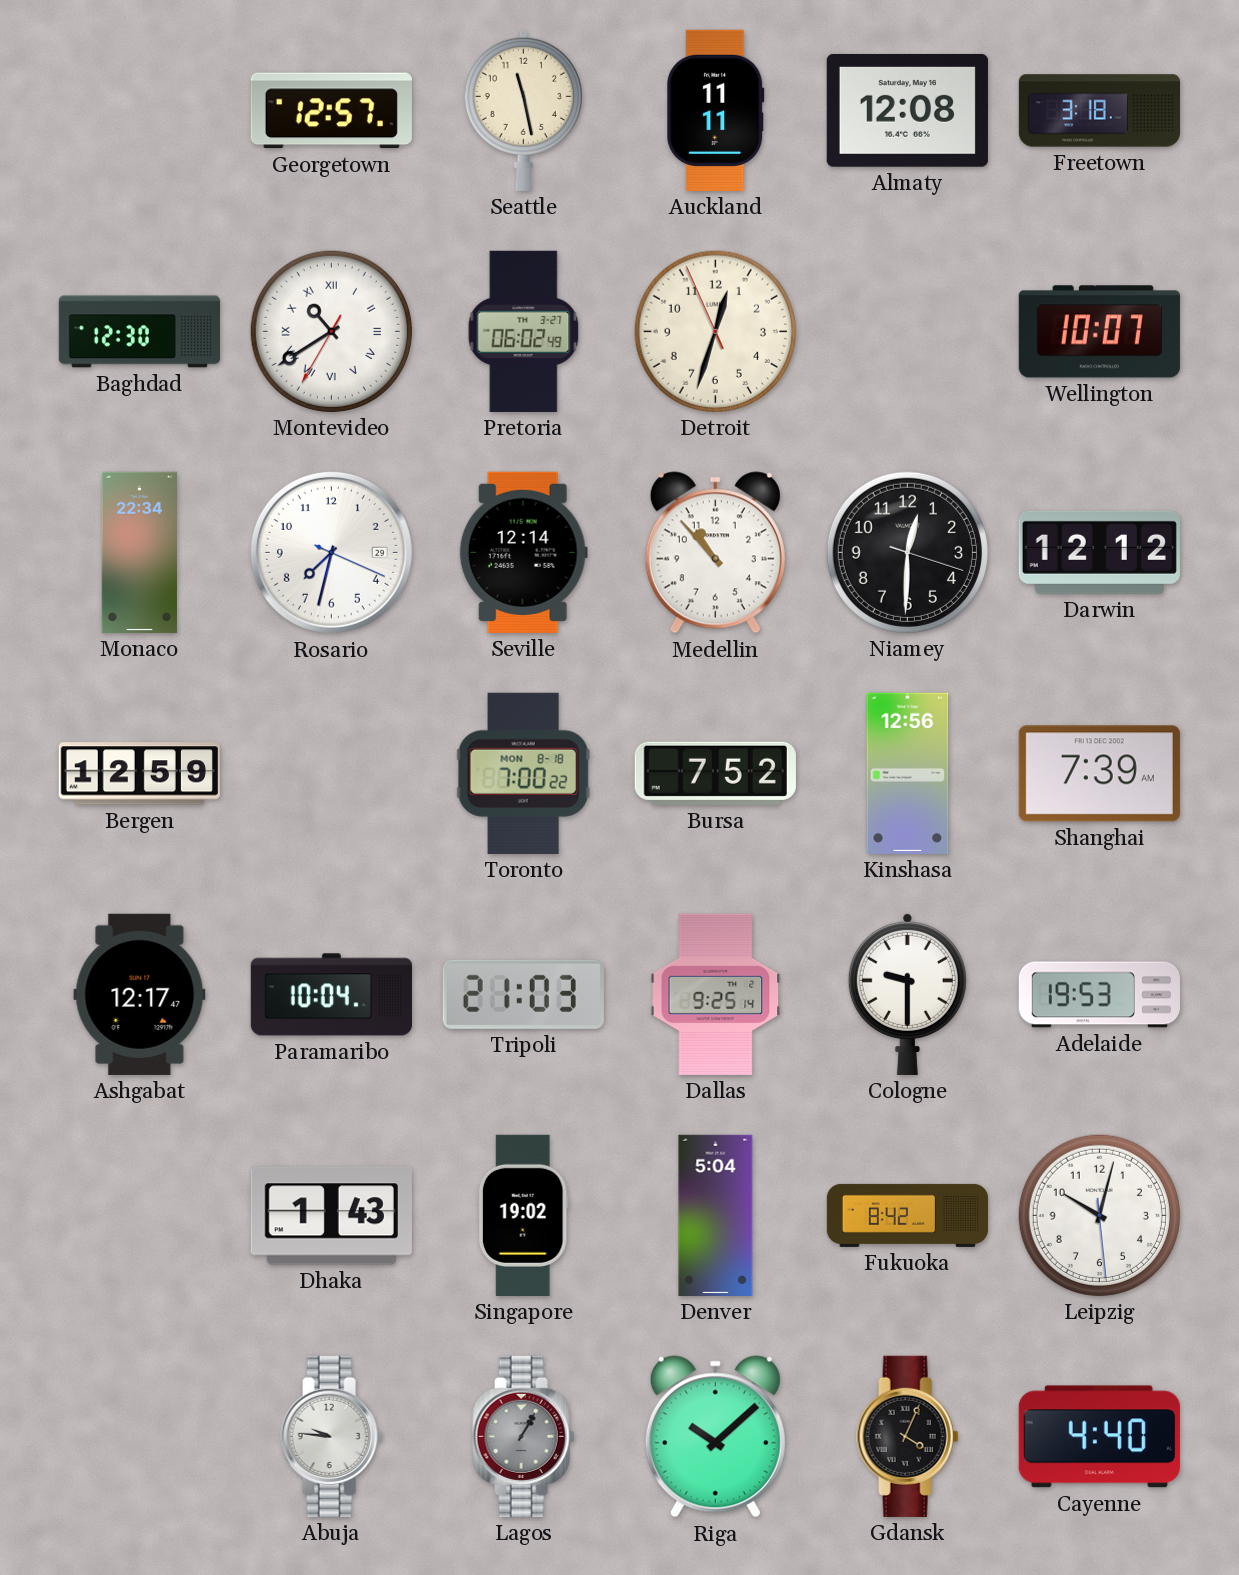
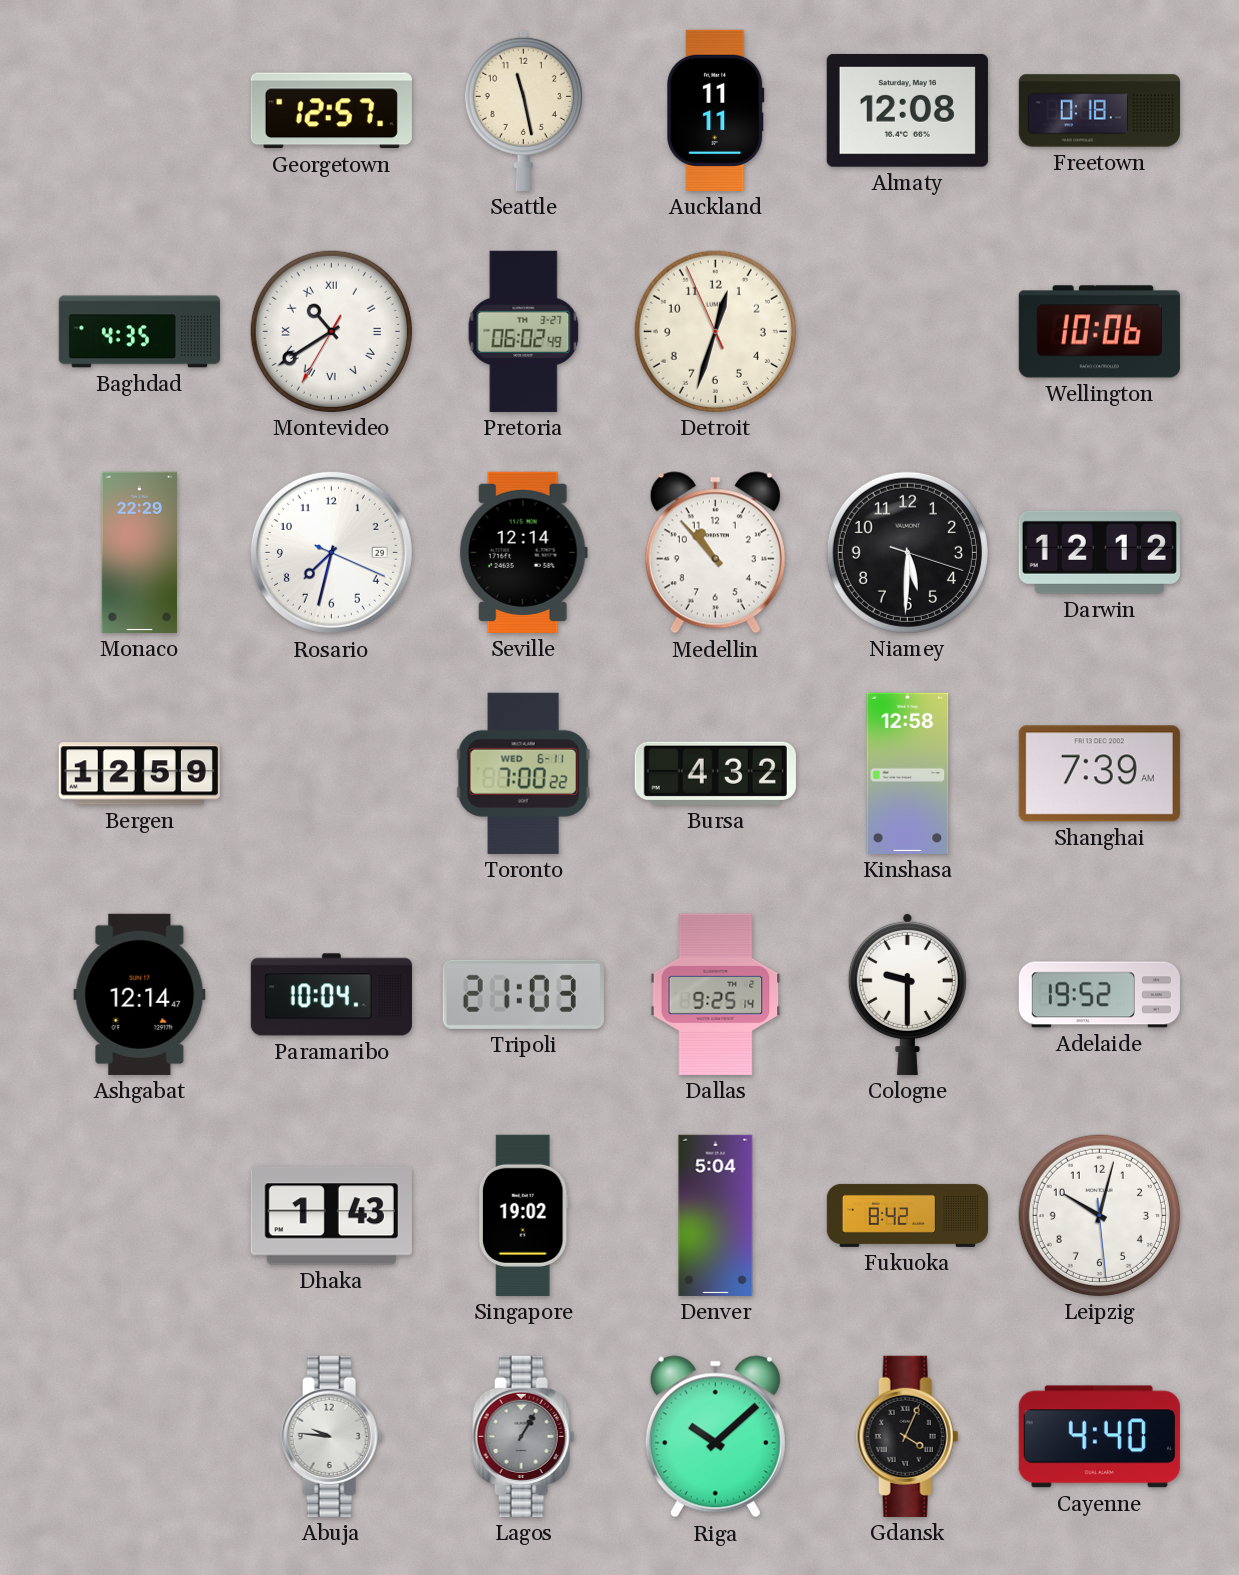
Freetown: 3:18 -> 0:18
Baghdad: 12:30 -> 4:35
Wellington: 10:07 -> 10:06
Monaco: 22:34 -> 22:29
Niamey: 12:30 -> 5:30
Toronto date: MON 8-18 -> WED 6-11
Bursa: 7:52 -> 4:32
Kinshasa: 12:56 -> 12:58
Ashgabat: 12:17 -> 12:14
Adelaide: 19:53 -> 19:52
